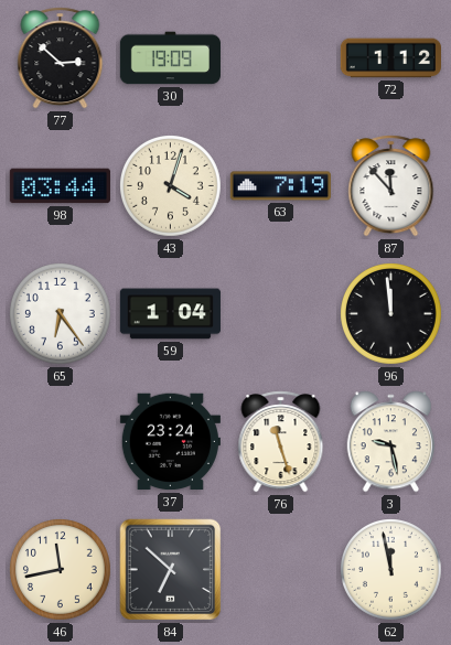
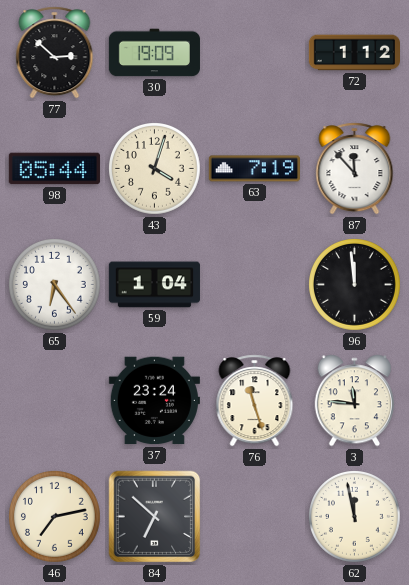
98: 03:44 -> 05:44
3: 9:28 -> 11:46
46: 11:43 -> 7:13
